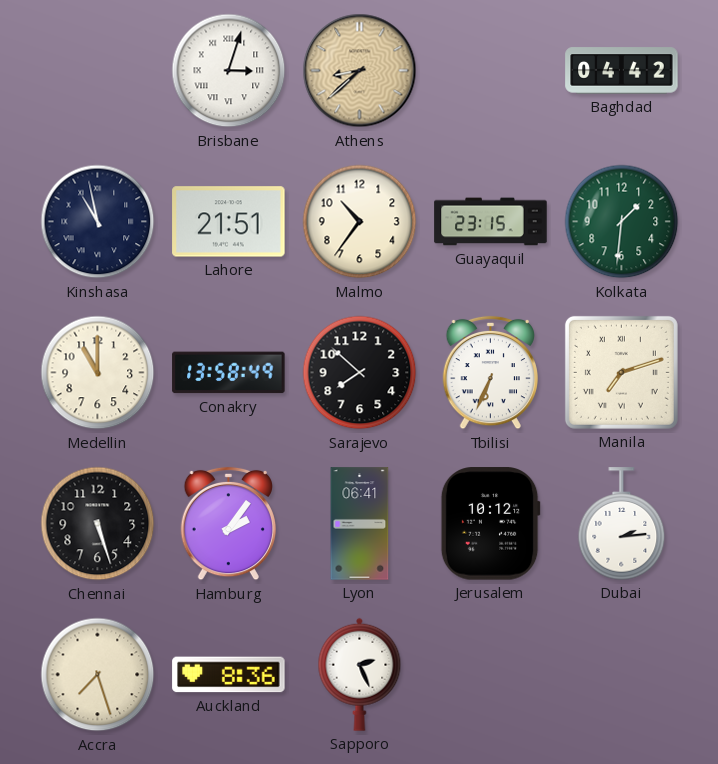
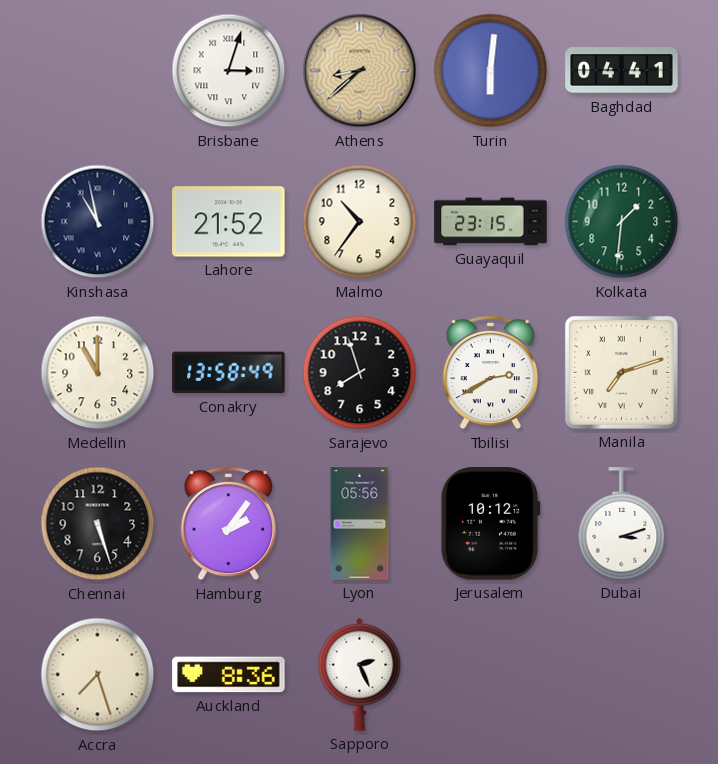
Turin: none -> 6:01
Baghdad: 04:42 -> 04:41
Lahore: 21:51 -> 21:52
Sarajevo: 7:52 -> 7:57
Tbilisi: 6:34 -> 2:40
Lyon: 06:41 -> 05:56
Dubai: 2:14 -> 3:12
